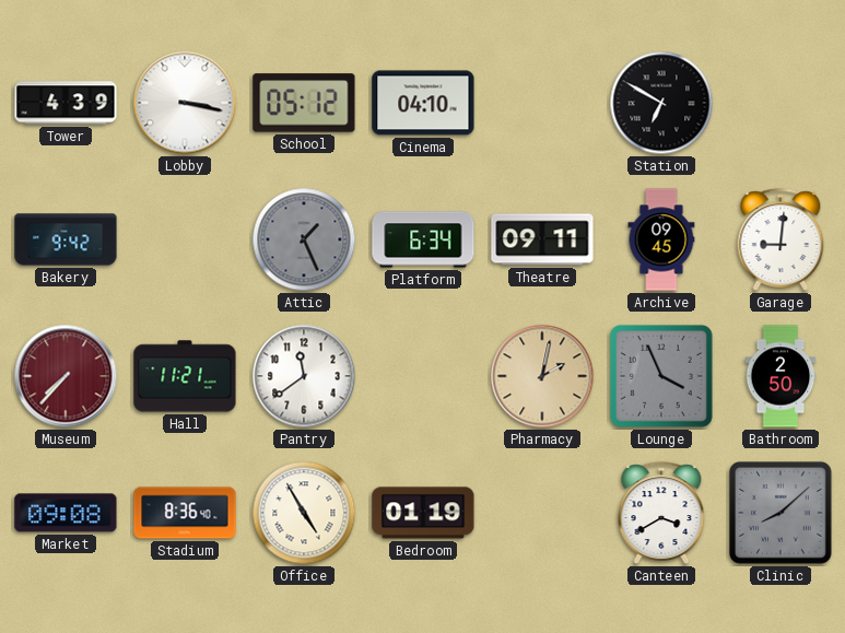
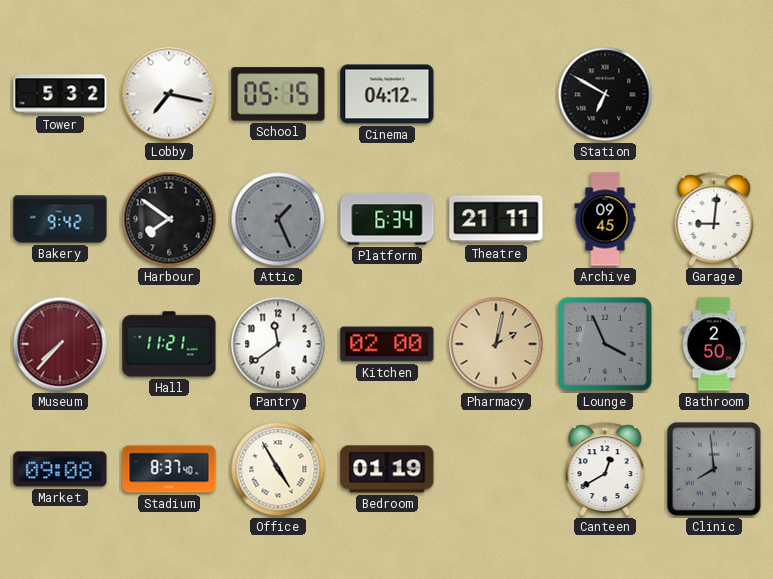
Tower: 4:39 -> 5:32
Lobby: 3:17 -> 7:17
School: 05:12 -> 05:15
Cinema: 04:10 -> 04:12
Harbour: none -> 7:51
Theatre: 09:11 -> 21:11
Kitchen: none -> 02:00
Stadium: 8:36 -> 8:37
Canteen: 3:40 -> 12:40
Clinic: 8:08 -> 7:59
